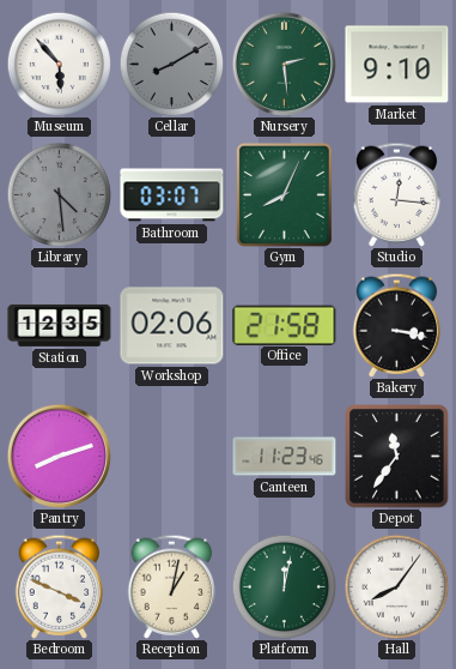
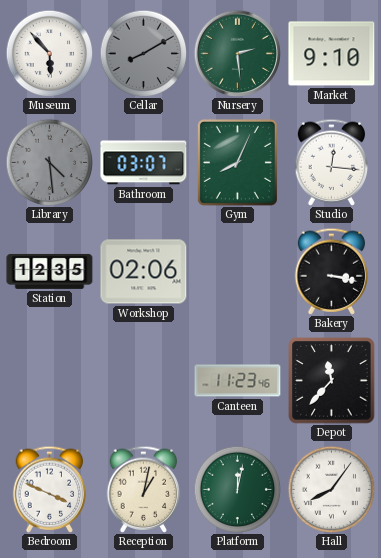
Office: 21:58 -> none
Pantry: 8:12 -> none
Depot: 11:36 -> 11:37
